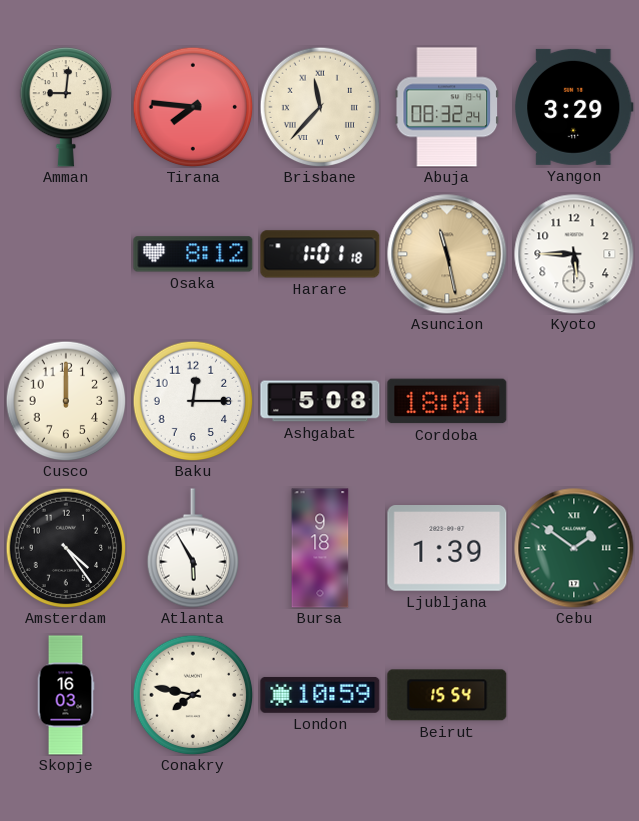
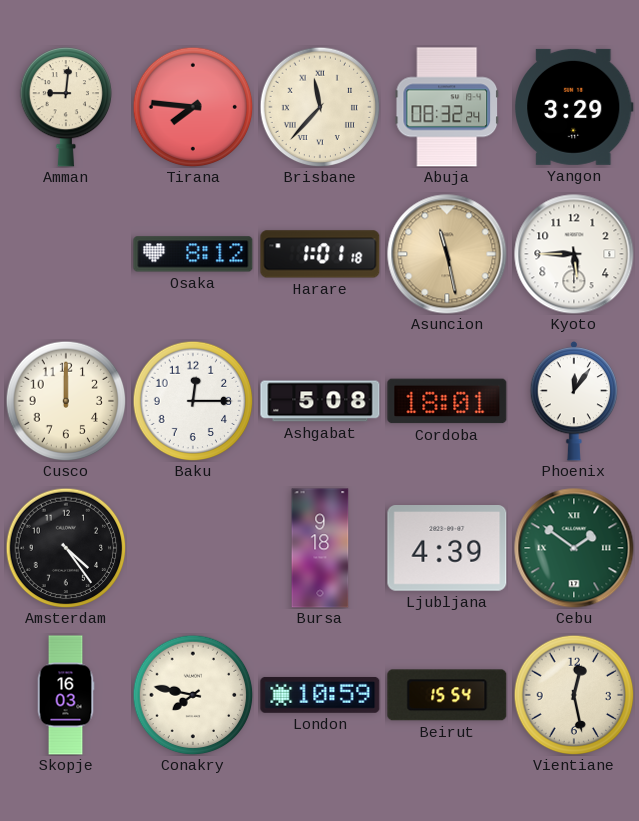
Phoenix: none -> 12:06
Atlanta: 5:55 -> none
Ljubljana: 1:39 -> 4:39
Vientiane: none -> 12:28
